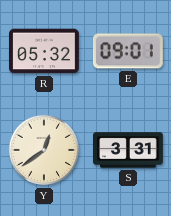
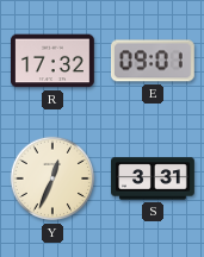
R: 05:32 -> 17:32
Y: 12:39 -> 12:34
